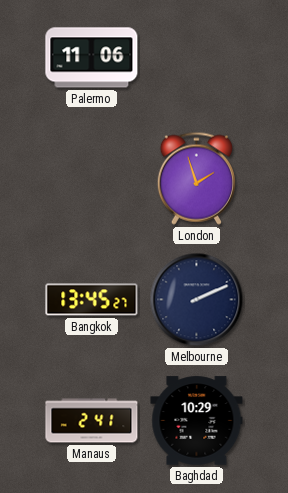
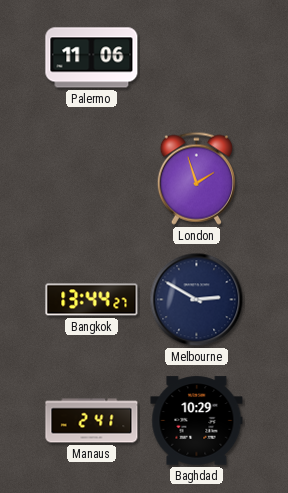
Bangkok: 13:45 -> 13:44
Melbourne: 2:11 -> 2:50
